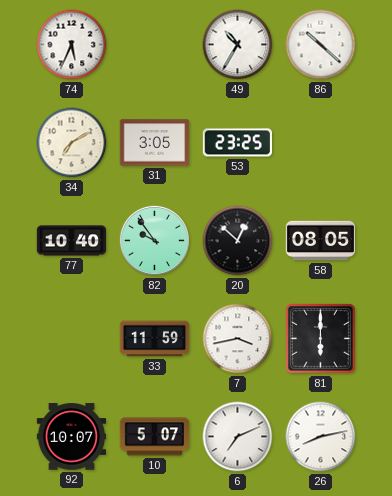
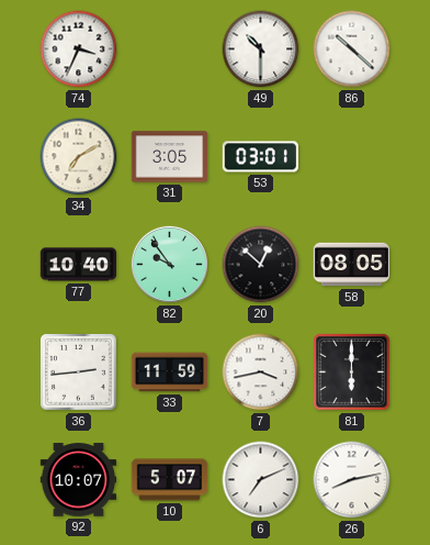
74: 5:34 -> 3:34
49: 10:35 -> 10:30
53: 23:25 -> 03:01
36: none -> 2:44
